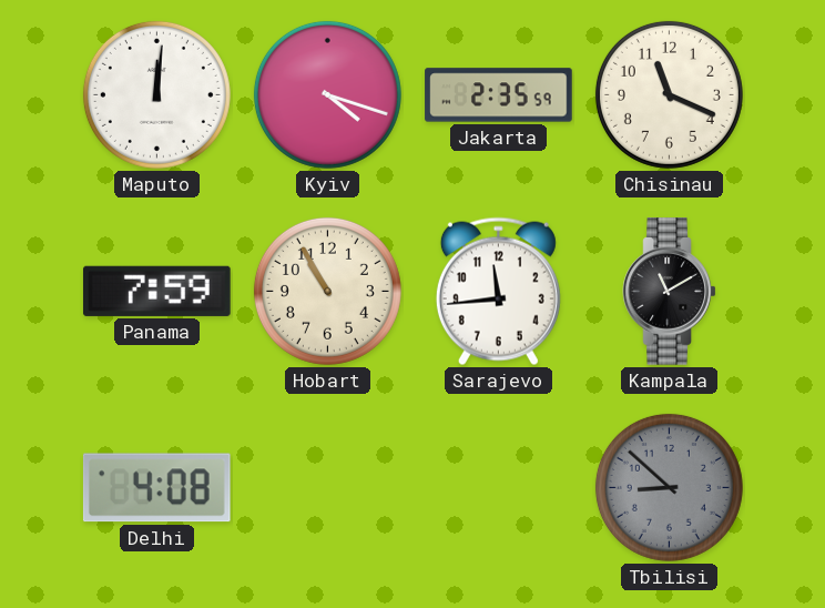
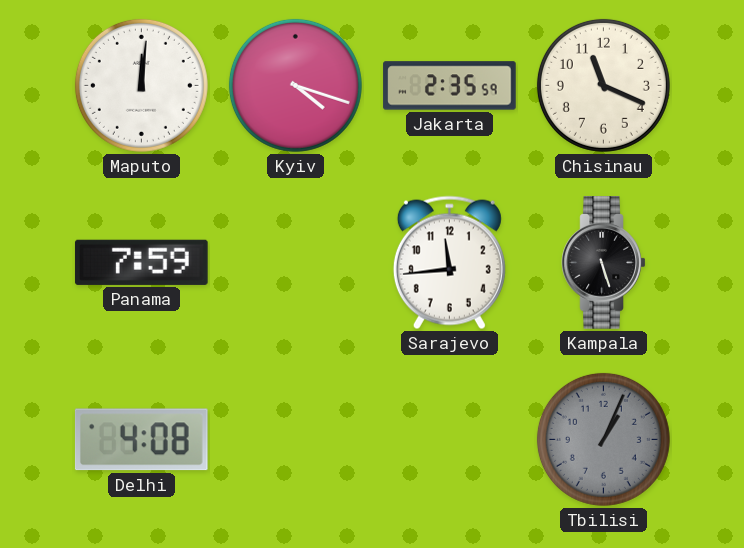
Hobart: 10:55 -> none
Kampala: 11:10 -> 5:27
Tbilisi: 8:52 -> 1:04
